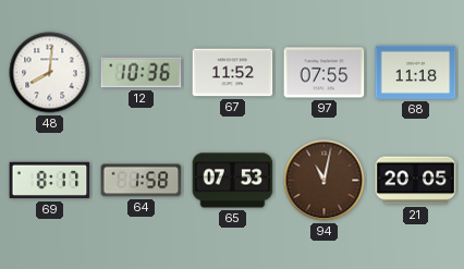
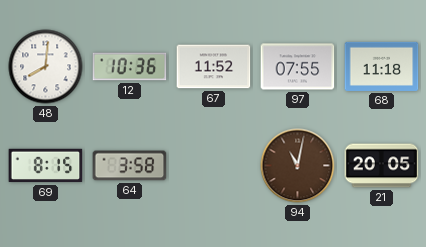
69: 8:17 -> 8:15
64: 1:58 -> 3:58
65: 07:53 -> none
